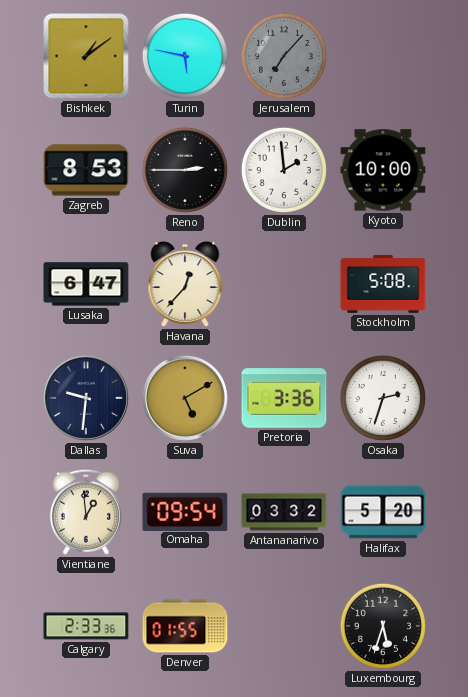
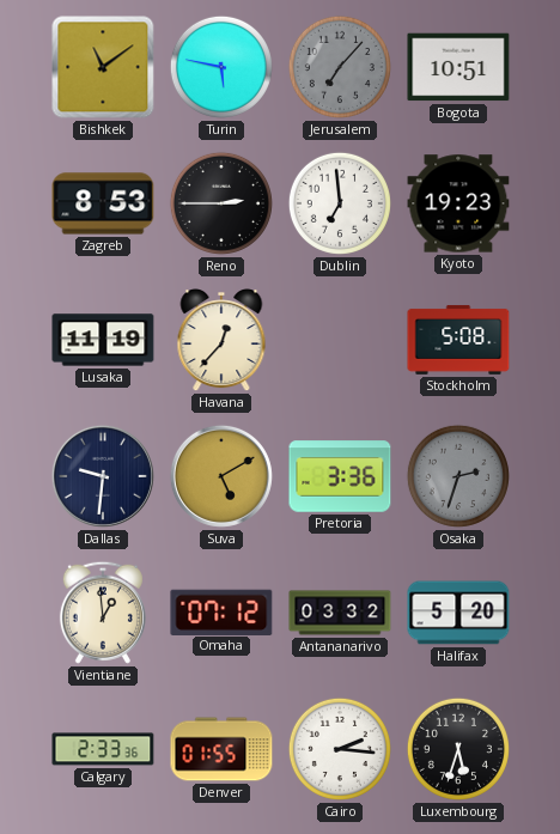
Bishkek: 1:09 -> 11:09
Bogota: none -> 10:51
Dublin: 1:59 -> 6:59
Kyoto: 10:00 -> 19:23
Lusaka: 6:47 -> 11:19
Osaka dial: white -> grey
Omaha: 09:54 -> 07:12
Cairo: none -> 2:16
